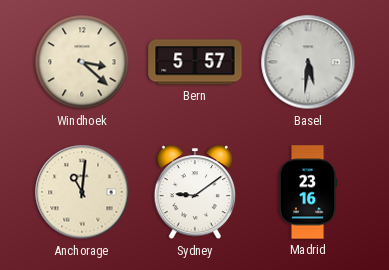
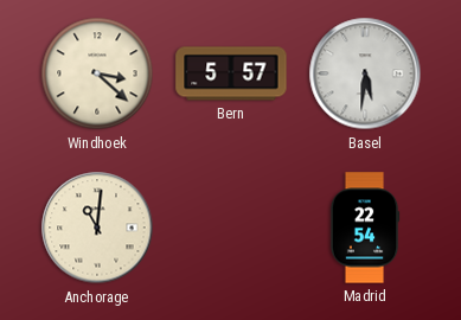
Sydney: 9:09 -> none
Madrid: 23:16 -> 22:54
